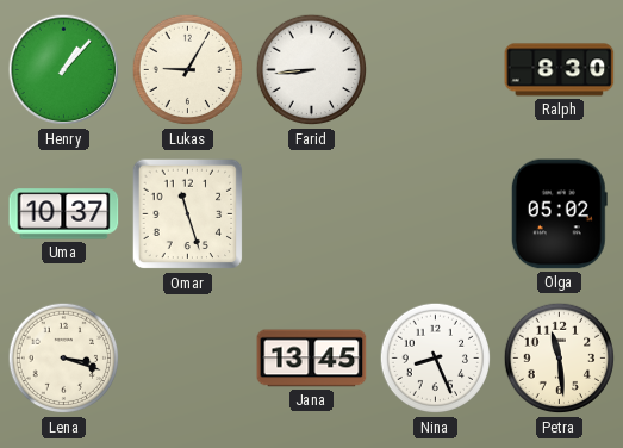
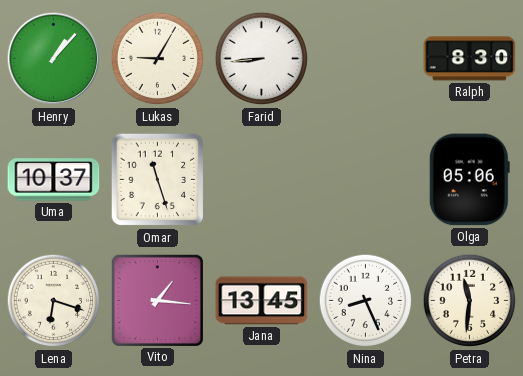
Olga: 05:02 -> 05:06
Lena: 3:18 -> 6:18
Vito: none -> 1:16
Petra: 11:29 -> 11:31
